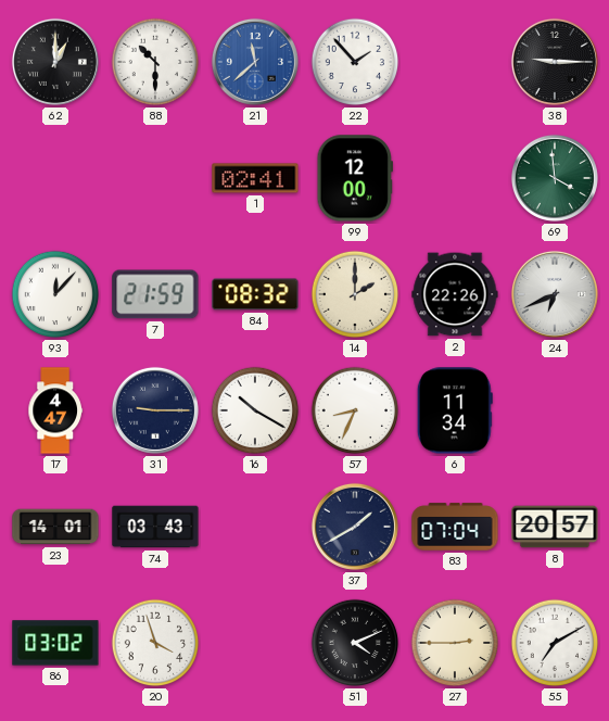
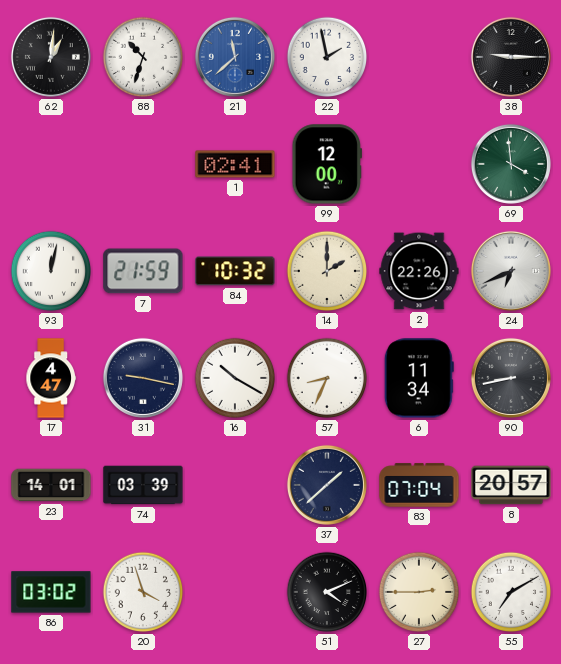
62: 1:00 -> 1:01
88: 10:30 -> 10:33
22: 1:53 -> 1:58
93: 12:07 -> 12:02
84: 08:32 -> 10:32
31: 9:15 -> 9:17
90: none -> 8:43
74: 03:43 -> 03:39
37: 1:40 -> 1:38
